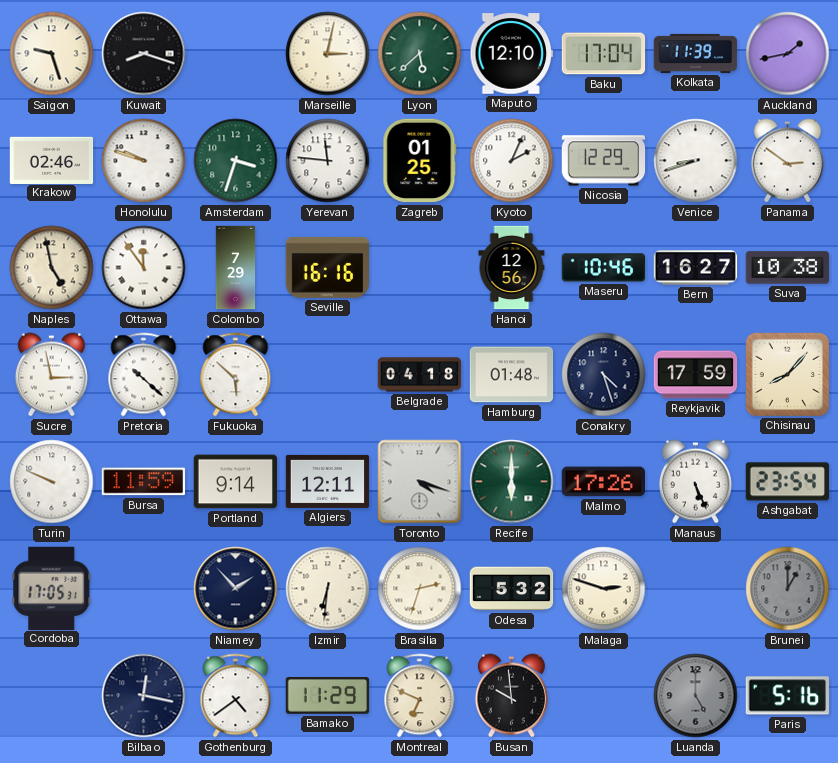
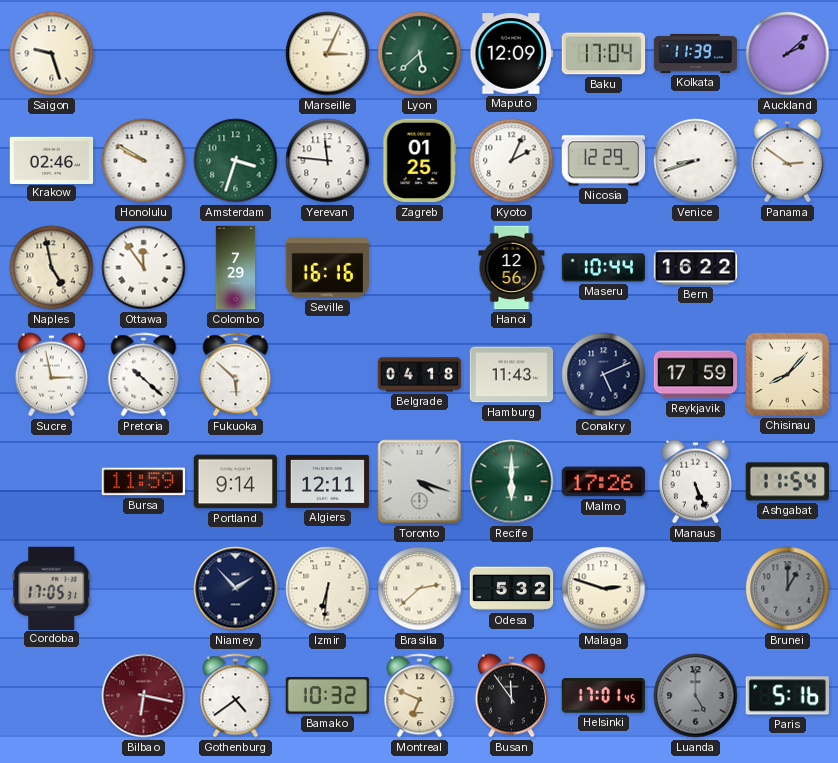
Kuwait: 8:18 -> none
Marseille: 3:02 -> 3:04
Maputo: 12:10 -> 12:09
Auckland: 1:43 -> 2:08
Honolulu: 9:48 -> 9:50
Maseru: 10:46 -> 10:44
Bern: 16:27 -> 16:22
Suva: 10:38 -> none
Hamburg: 01:48 -> 11:43
Conakry: 4:27 -> 5:11
Turin: 9:49 -> none
Ashgabat: 23:54 -> 11:54
Brasilia: 2:33 -> 2:38
Bilbao: 12:17 -> 6:17
Bilbao dial: navy -> burgundy
Bamako: 11:29 -> 10:32
Busan: 9:59 -> 11:54
Helsinki: none -> 17:01
